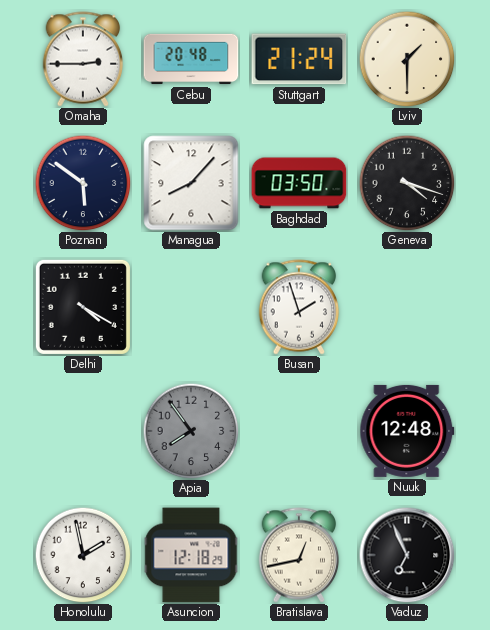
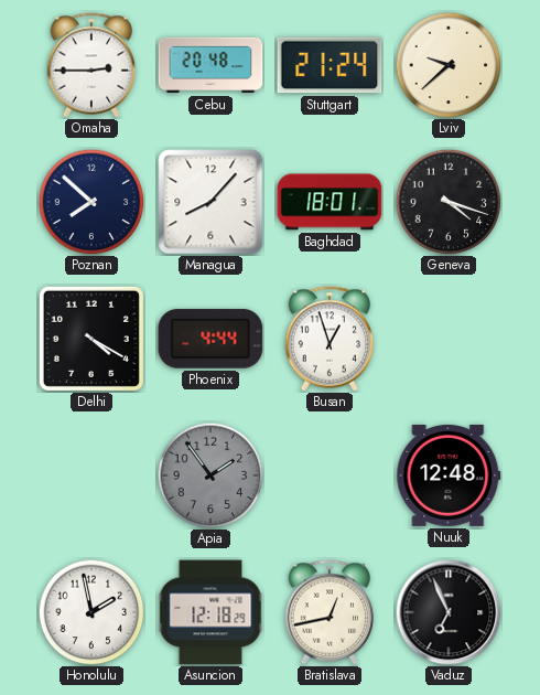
Lviv: 1:30 -> 9:38
Poznan: 5:51 -> 7:52
Baghdad: 03:50 -> 18:01
Phoenix: none -> 4:44
Busan: 1:57 -> 12:57
Apia: 7:54 -> 1:54
